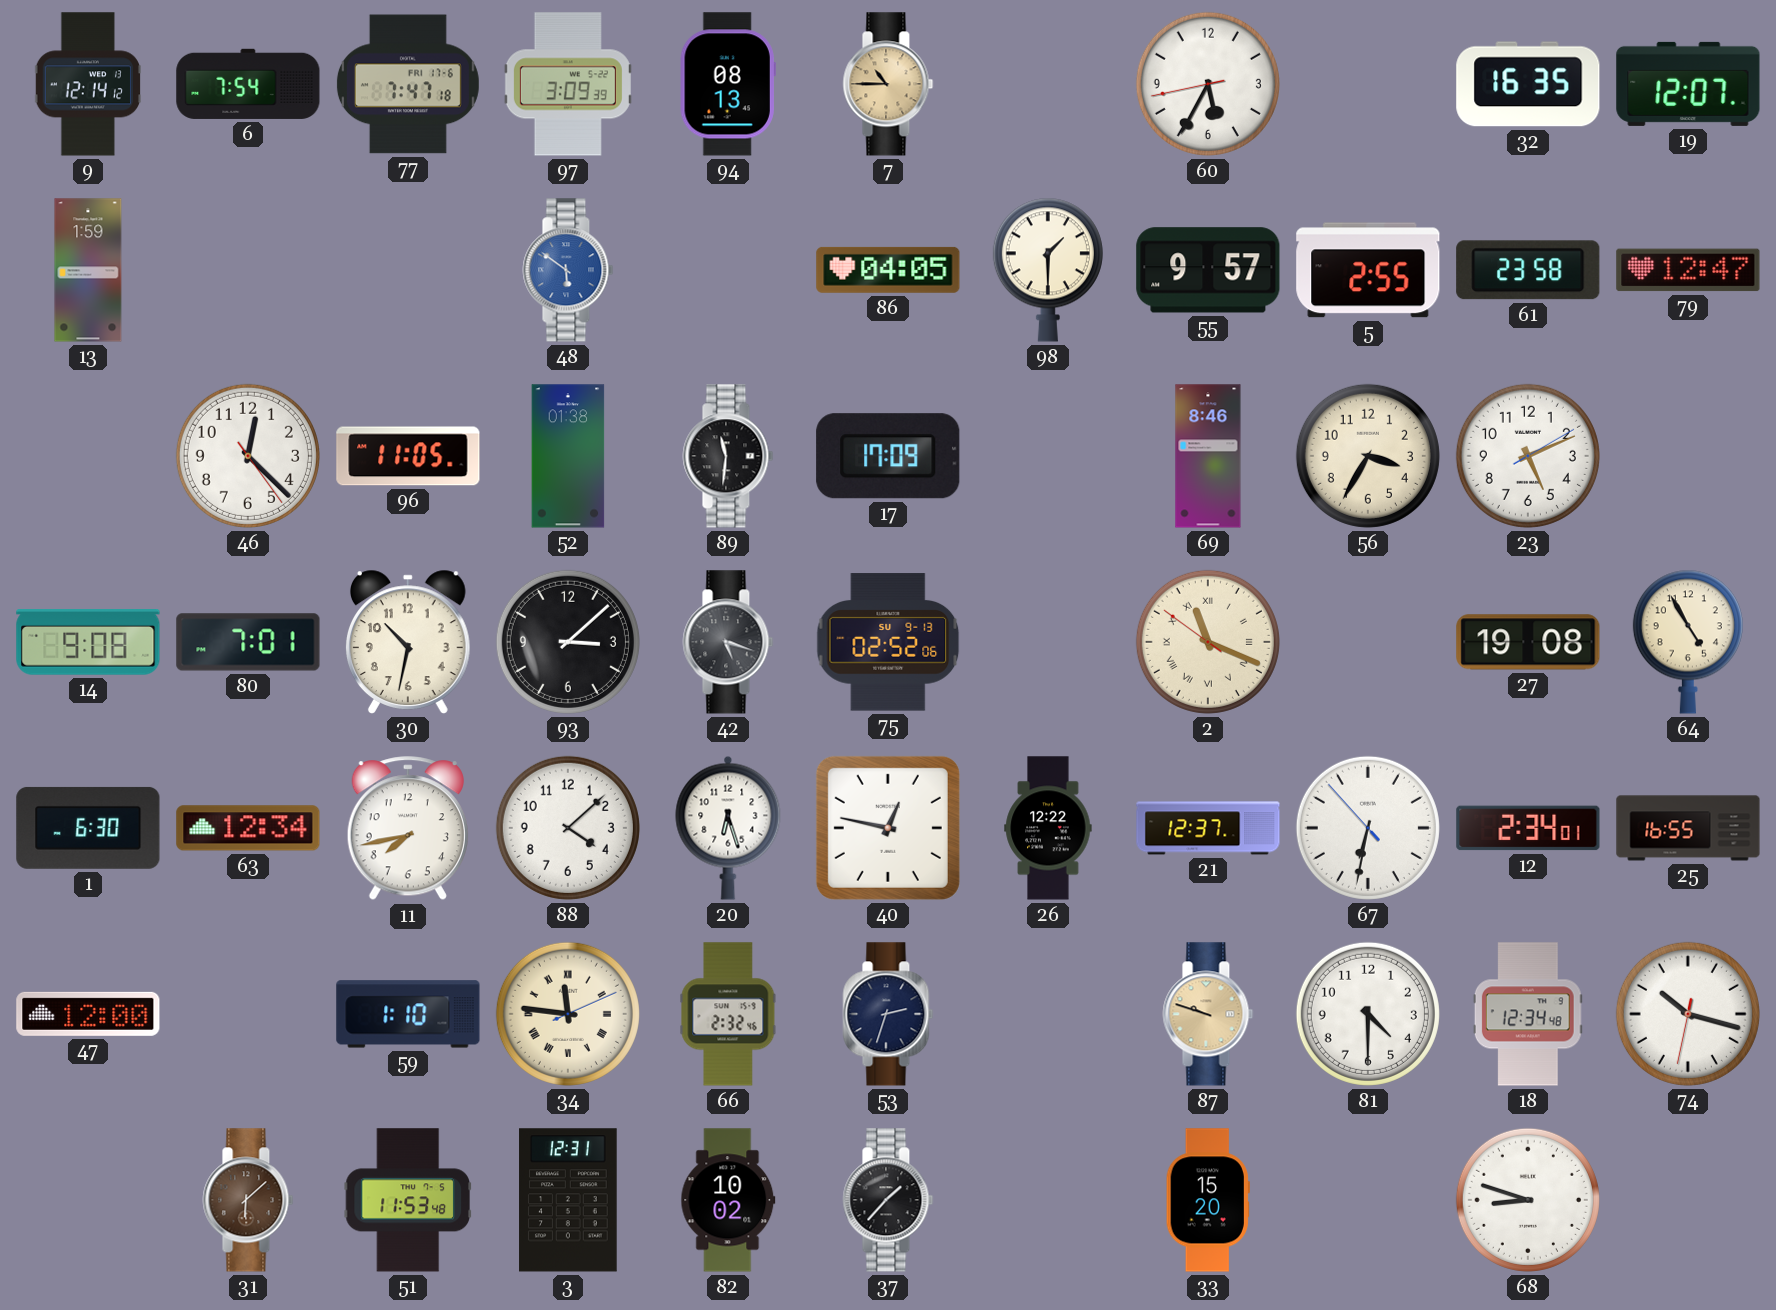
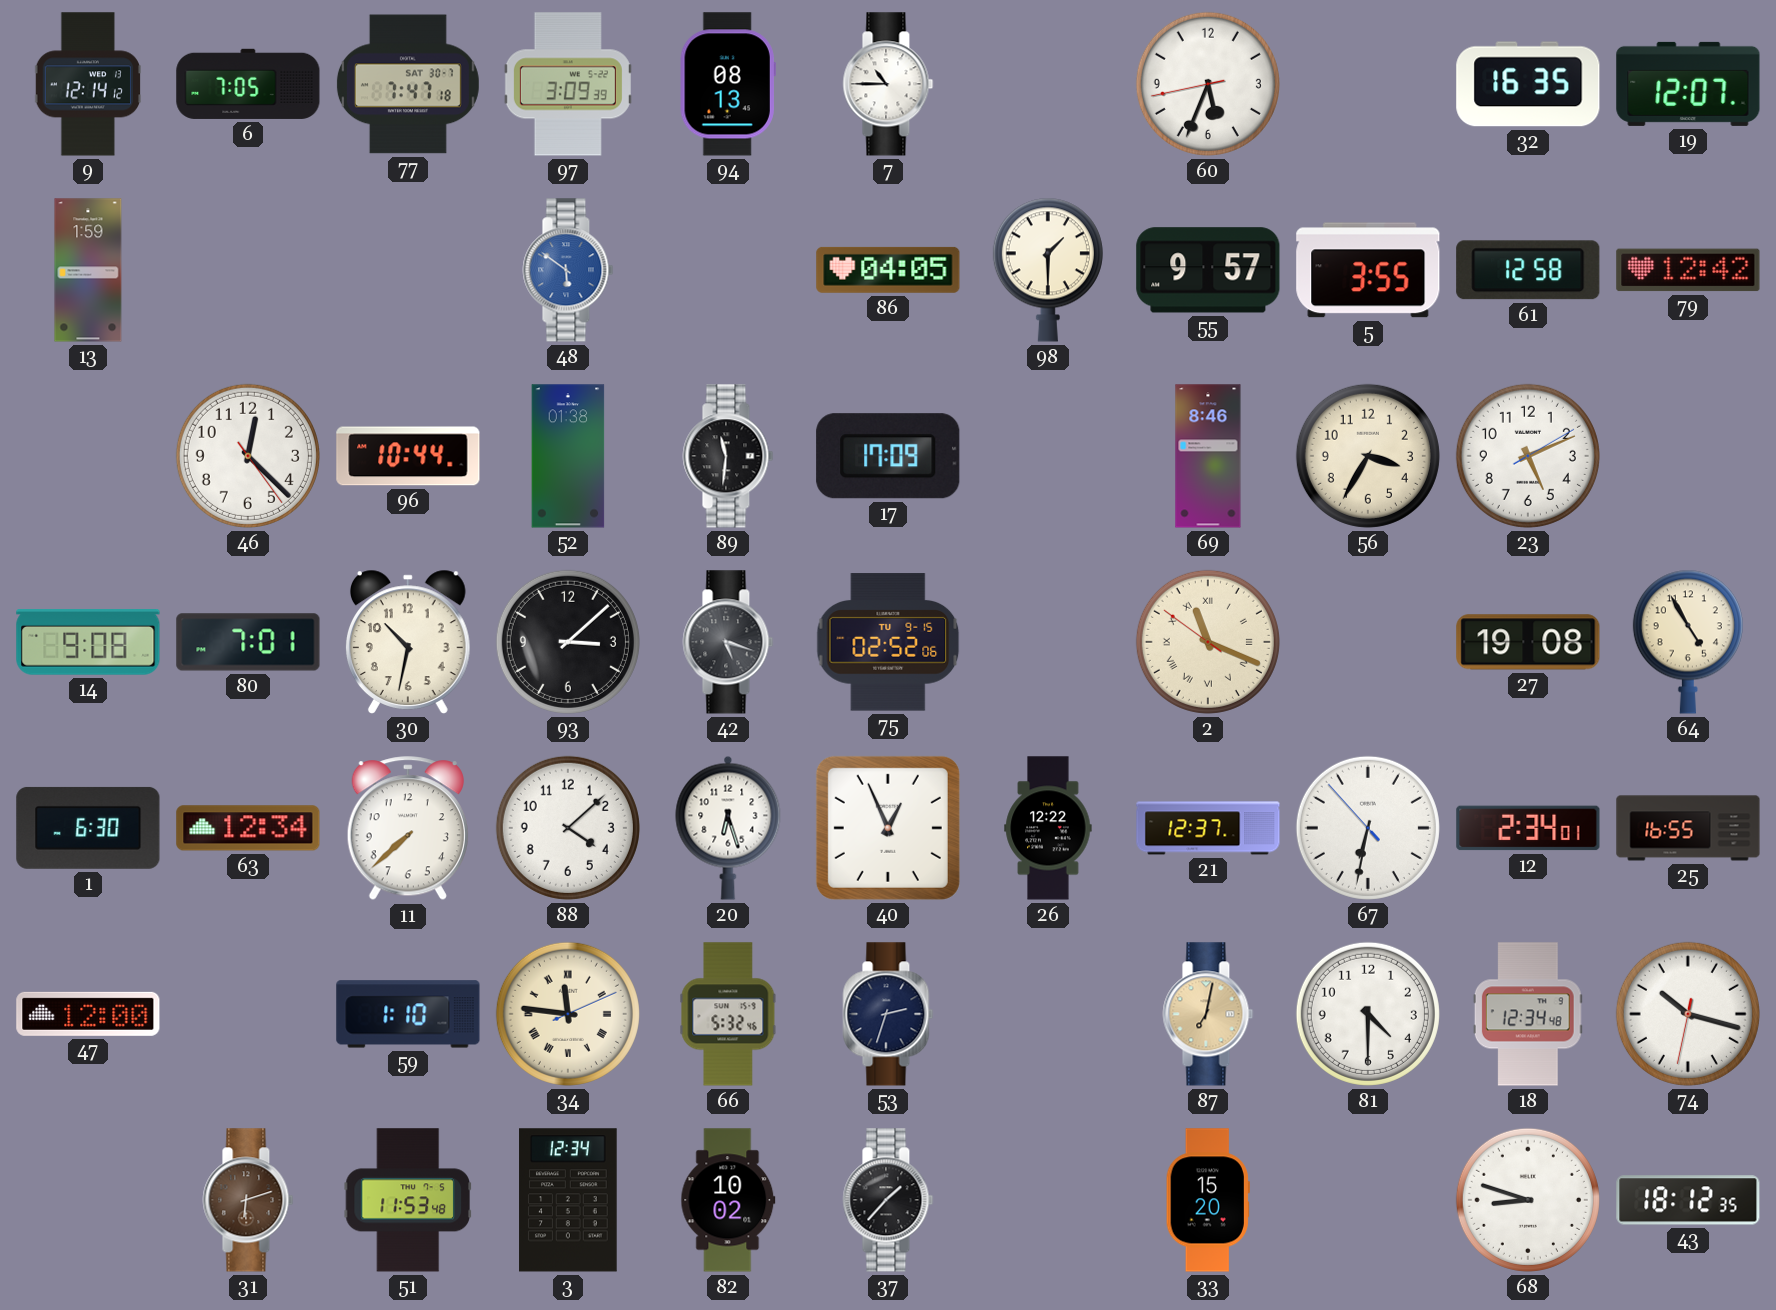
6: 7:54 -> 7:05
77 date: FRI 17-6 -> SAT 30-7
7 dial: champagne -> white
60: 5:34 -> 5:33
5: 2:55 -> 3:55
61: 23:58 -> 12:58
79: 12:47 -> 12:42
96: 11:05 -> 10:44
75 date: SU 9-13 -> TU 9-15
11: 7:43 -> 7:38
40: 12:47 -> 12:56
66: 2:32 -> 5:32
87: 9:48 -> 7:02
31: 6:08 -> 6:12
3: 12:31 -> 12:34
43: none -> 18:12
